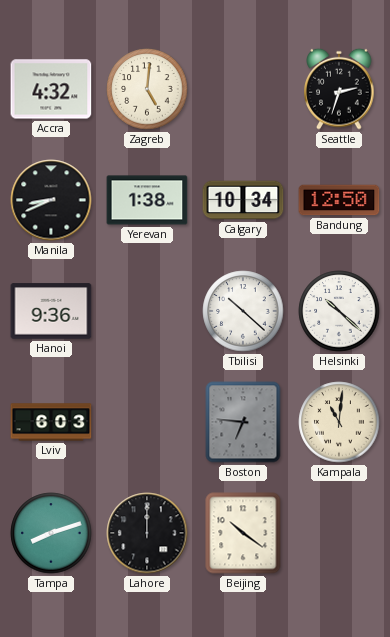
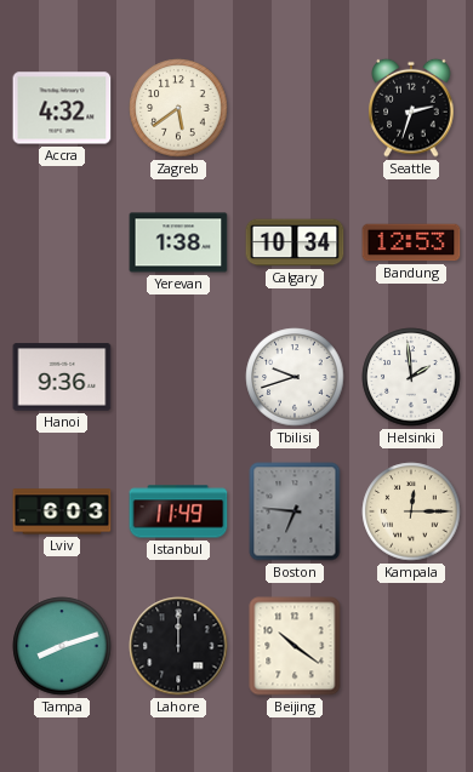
Zagreb: 5:01 -> 5:39
Manila: 8:41 -> none
Bandung: 12:50 -> 12:53
Tbilisi: 10:22 -> 9:42
Helsinki: 10:22 -> 1:59
Istanbul: none -> 11:49
Kampala: 11:01 -> 12:15
